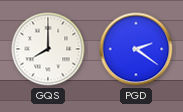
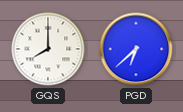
PGD: 2:21 -> 6:38
